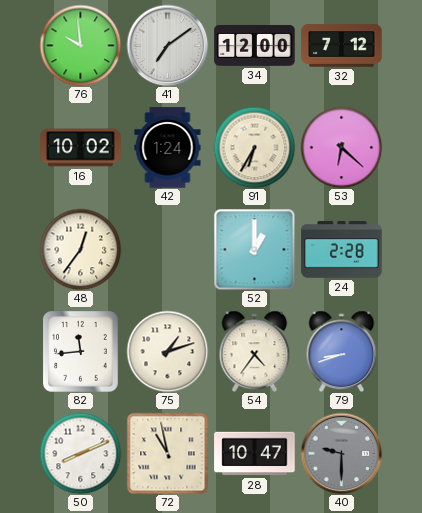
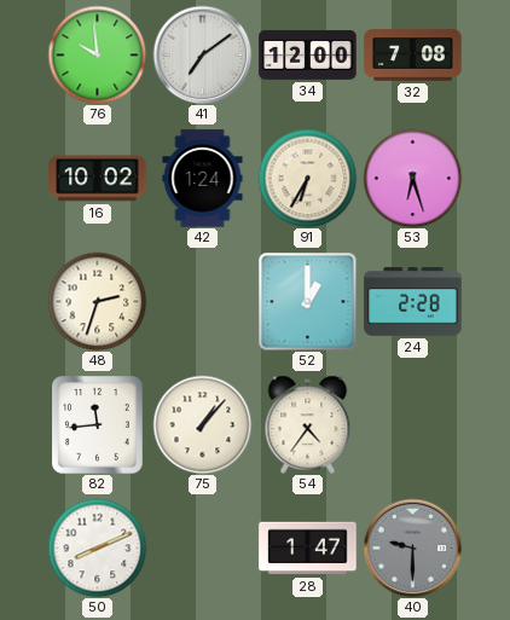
32: 7:12 -> 7:08
53: 6:22 -> 6:27
48: 12:36 -> 2:33
75: 1:12 -> 1:07
79: 8:42 -> none
72: 10:58 -> none
28: 10:47 -> 1:47
